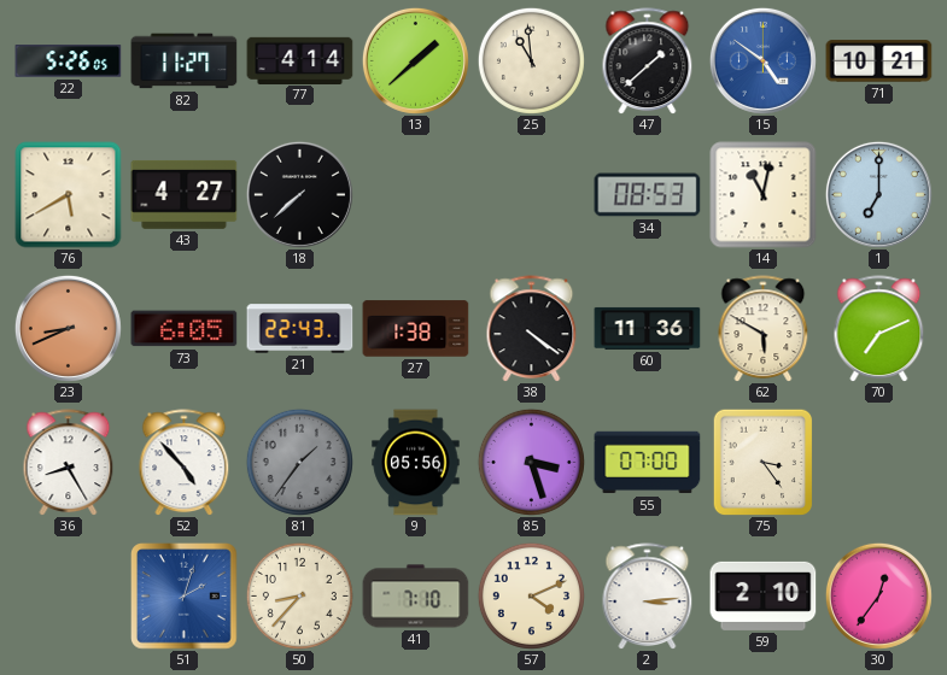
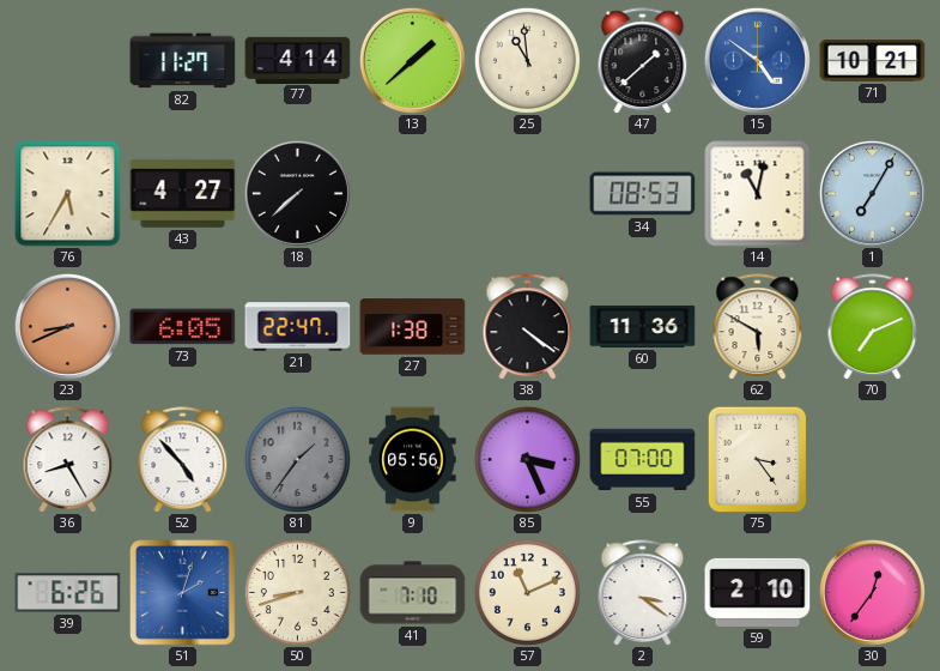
22: 5:26 -> none
76: 5:40 -> 5:35
1: 7:00 -> 7:05
21: 22:43 -> 22:47
85: 3:27 -> 3:26
39: none -> 6:26
50: 8:37 -> 8:42
57: 4:11 -> 11:11
2: 3:14 -> 3:21
